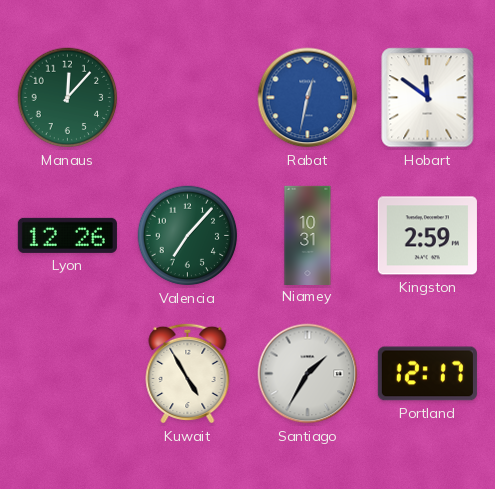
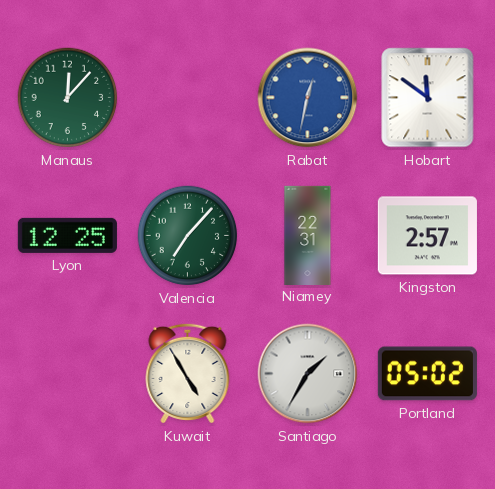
Lyon: 12:26 -> 12:25
Niamey: 10:31 -> 22:31
Kingston: 2:59 -> 2:57
Portland: 12:17 -> 05:02
